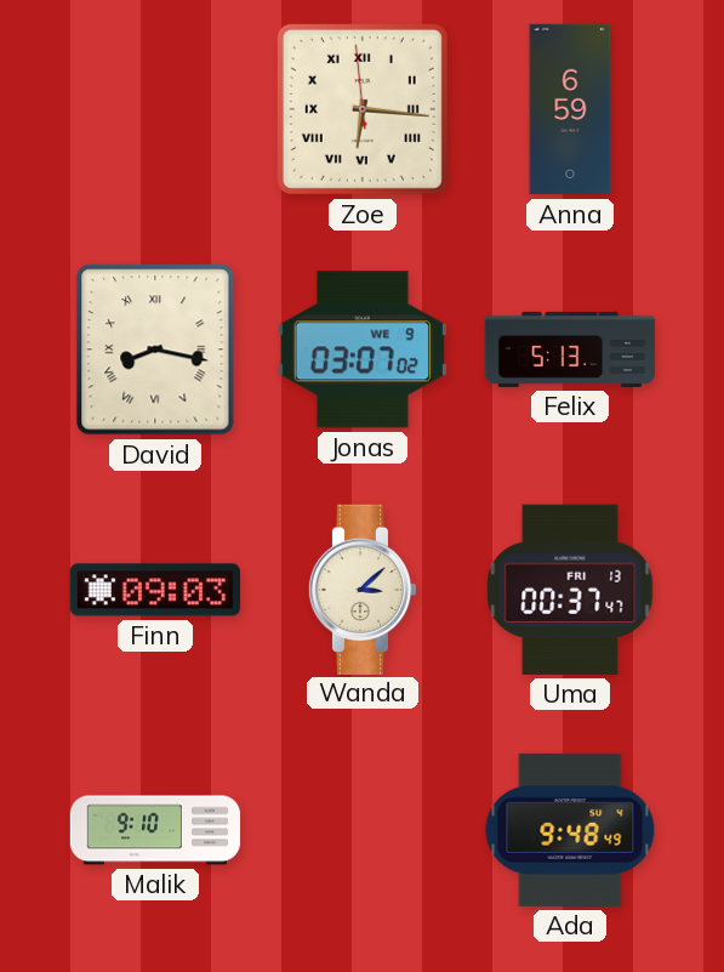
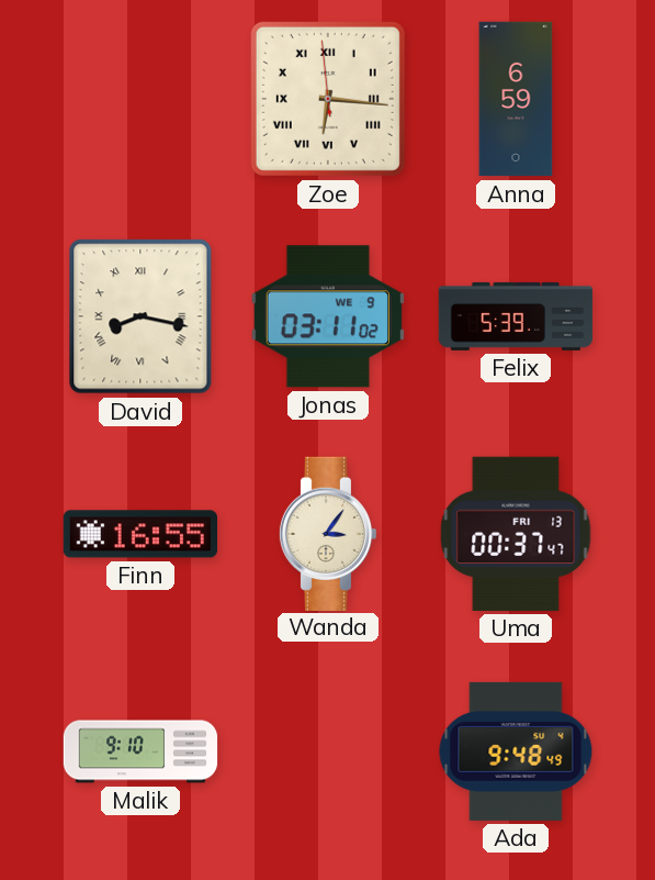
Jonas: 03:07 -> 03:11
Felix: 5:13 -> 5:39
Finn: 09:03 -> 16:55
Wanda: 3:08 -> 3:06
